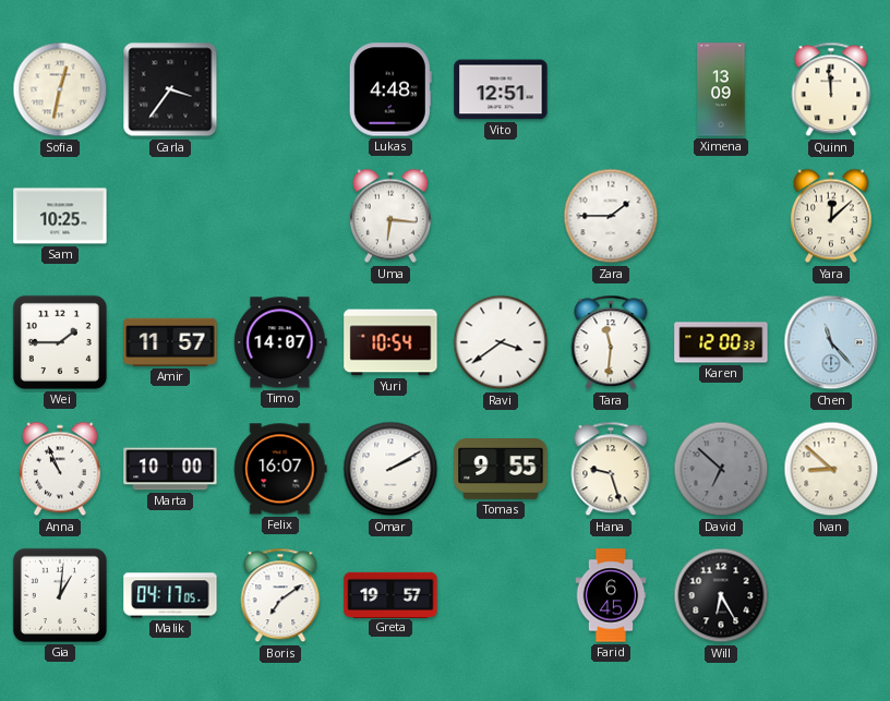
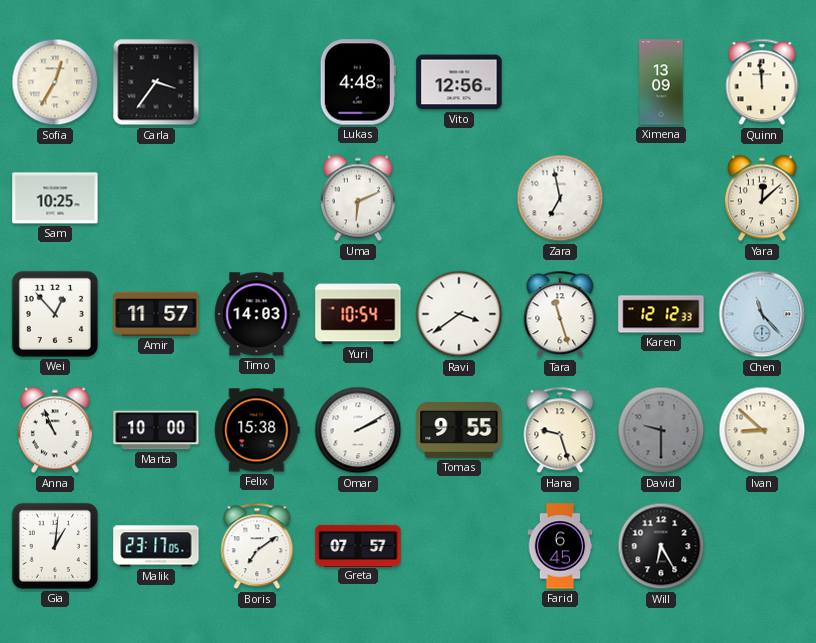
Sofia: 12:32 -> 12:35
Vito: 12:51 -> 12:56
Uma: 6:16 -> 6:11
Zara: 1:45 -> 6:58
Wei: 1:45 -> 12:53
Timo: 14:07 -> 14:03
Tara: 11:31 -> 11:27
Karen: 12:00 -> 12:12
Felix: 16:07 -> 15:38
David: 6:52 -> 9:30
Malik: 04:17 -> 23:17
Greta: 19:57 -> 07:57
